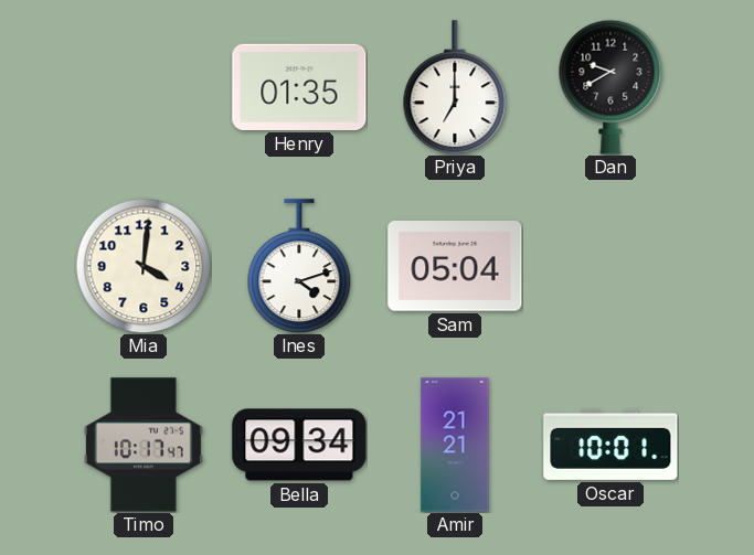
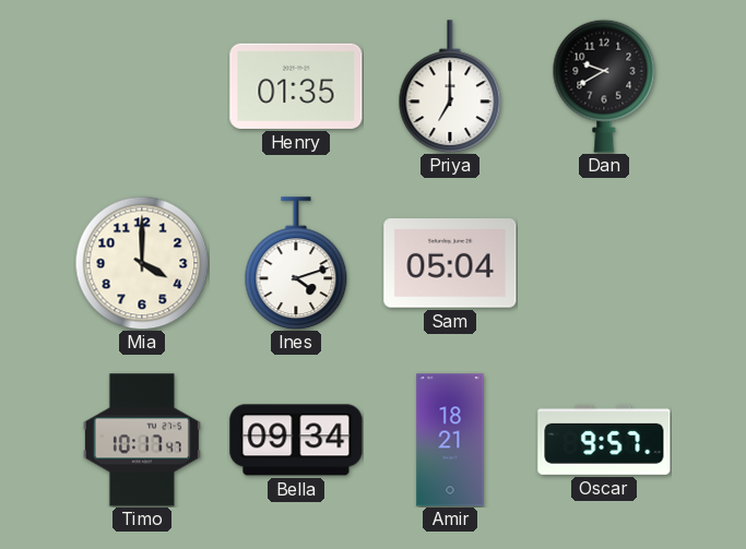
Mia: 4:01 -> 4:00
Amir: 21:21 -> 18:21
Oscar: 10:01 -> 9:57
